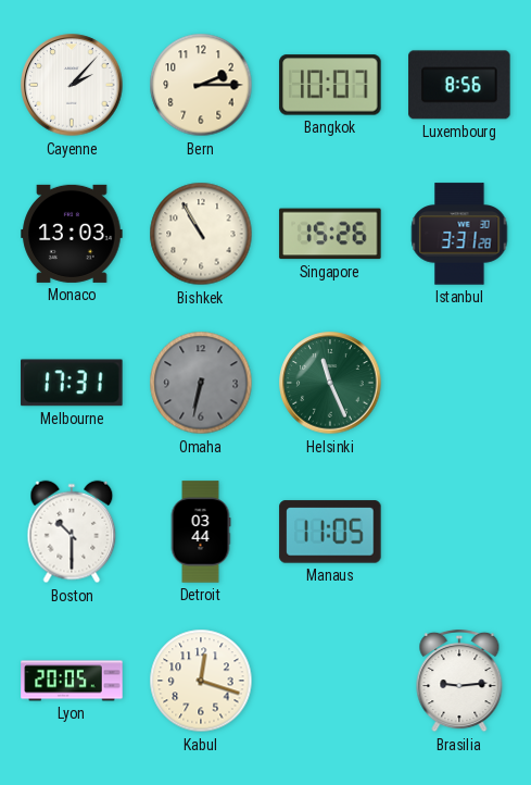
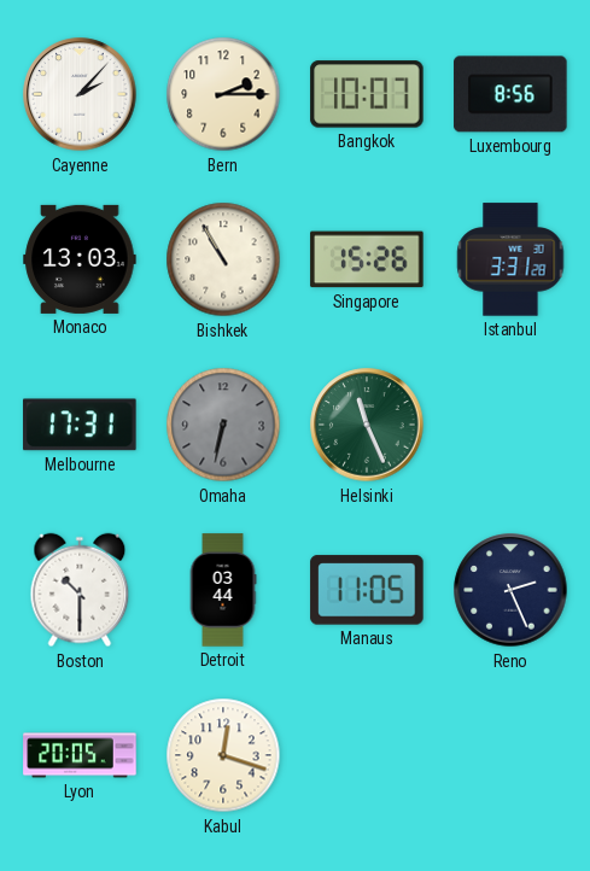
Reno: none -> 2:26
Brasilia: 9:14 -> none
